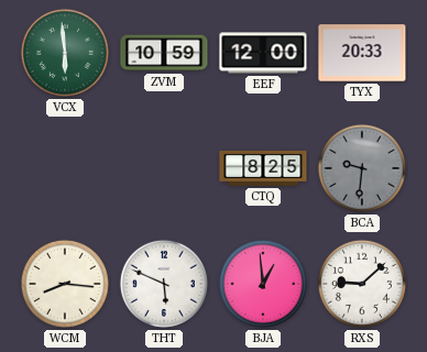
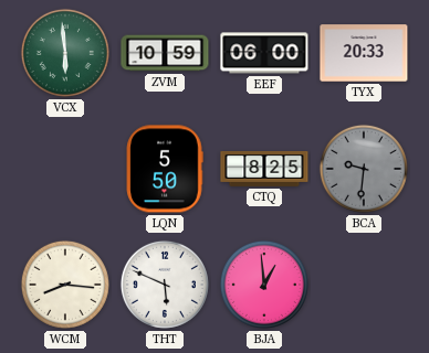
EEF: 12:00 -> 06:00
LQN: none -> 5:50
RXS: 9:08 -> none
